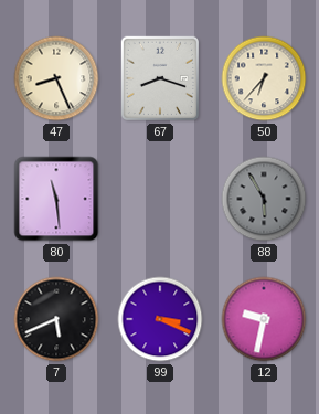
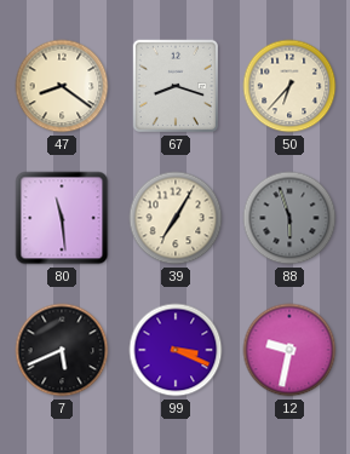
47: 8:26 -> 8:21
39: none -> 7:05
88: 5:55 -> 5:57
